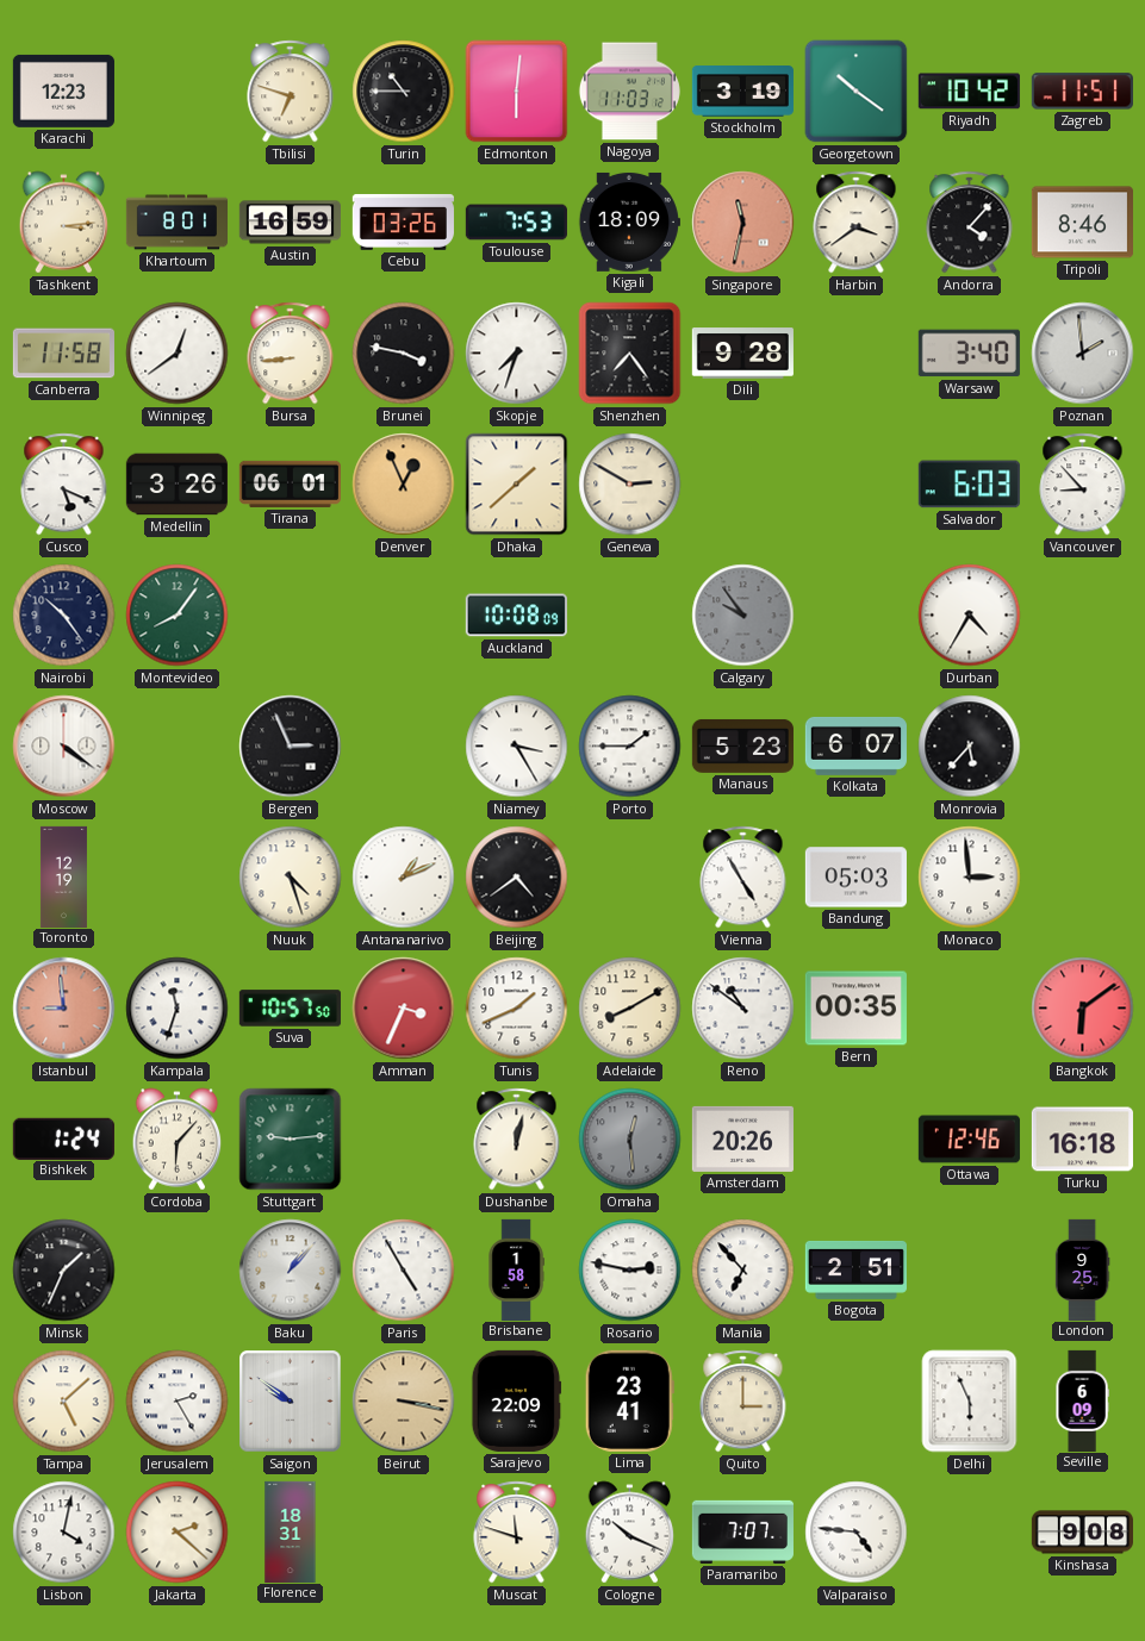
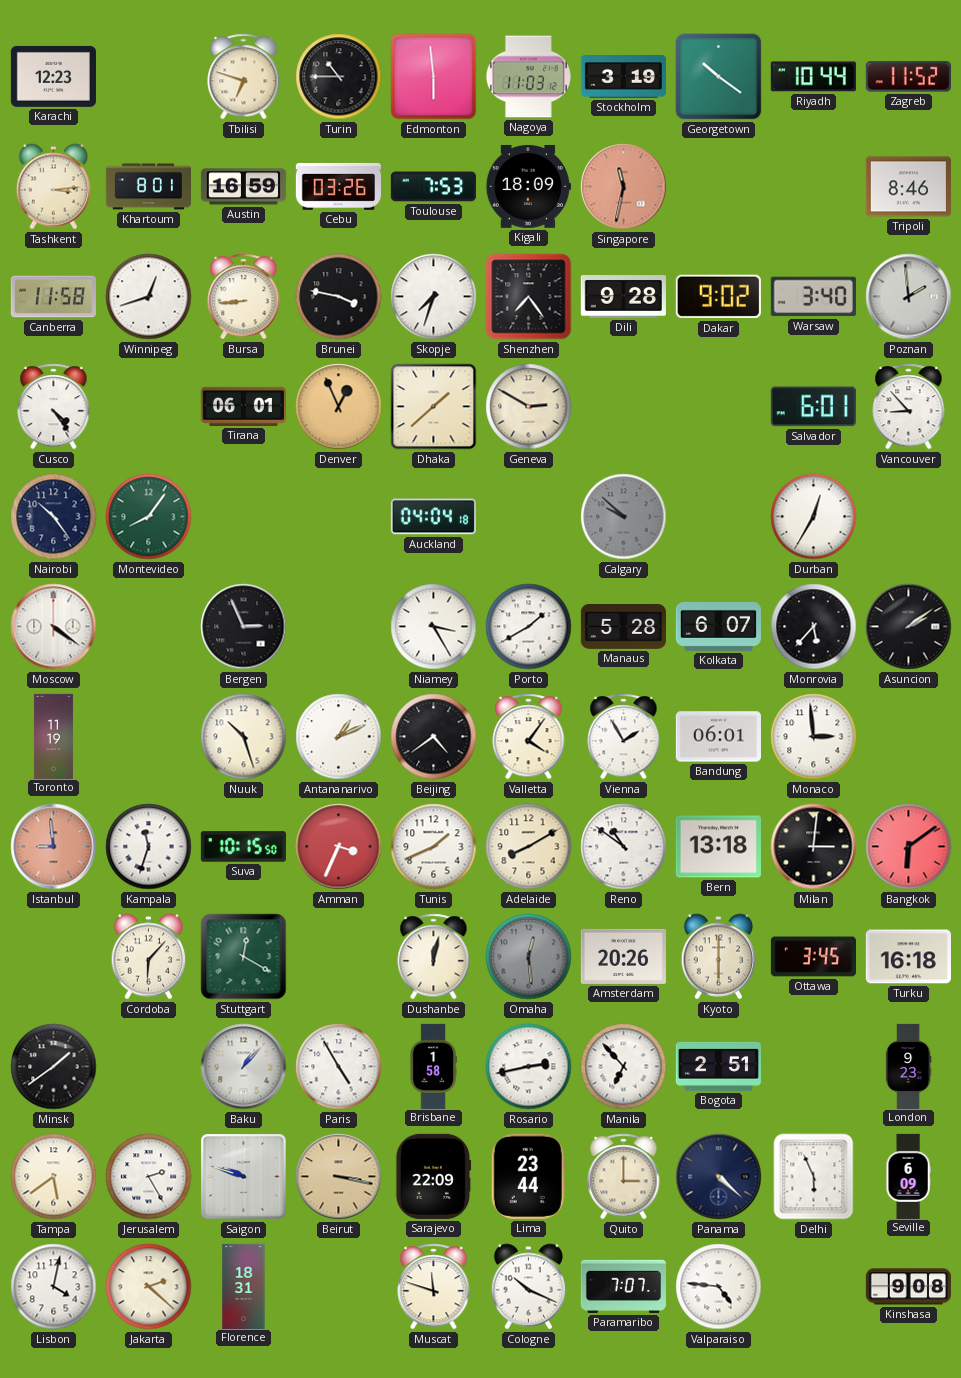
Edmonton: 6:01 -> 5:59
Riyadh: 10:42 -> 10:44
Zagreb: 11:51 -> 11:52
Harbin: 3:39 -> none
Andorra: 4:07 -> none
Winnipeg: 12:39 -> 12:42
Dakar: none -> 9:02
Cusco: 5:19 -> 4:24
Medellin: 3:26 -> none
Salvador: 6:03 -> 6:01
Auckland: 10:08 -> 04:04
Calgary: 9:54 -> 9:52
Durban: 4:35 -> 12:35
Porto: 1:45 -> 1:40
Manaus: 5:23 -> 5:28
Asuncion: none -> 2:09
Toronto: 12:19 -> 11:19
Nuuk: 4:27 -> 10:27
Valletta: none -> 4:06
Vienna: 4:55 -> 1:55
Bandung: 05:03 -> 06:01
Suva: 10:57 -> 10:15
Bern: 00:35 -> 13:18
Milan: none -> 3:01
Bishkek: 1:24 -> none
Stuttgart: 9:14 -> 12:20
Kyoto: none -> 6:00
Ottawa: 12:46 -> 3:45
Minsk: 1:34 -> 1:39
Rosario: 2:47 -> 2:43
London: 9:25 -> 9:23
Tampa: 5:08 -> 5:39
Saigon: 9:51 -> 9:48
Lima: 23:41 -> 23:44
Panama: none -> 4:22
